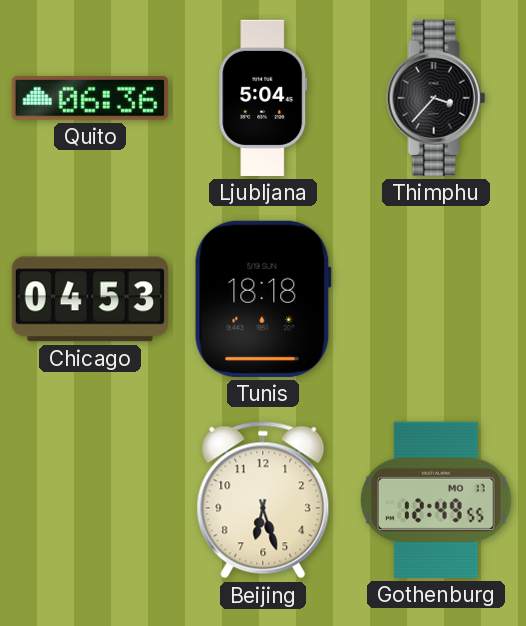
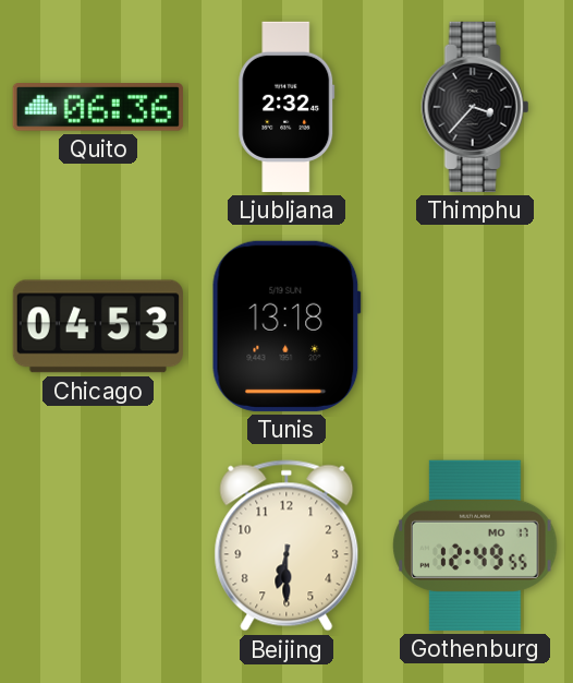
Ljubljana: 5:04 -> 2:32
Tunis: 18:18 -> 13:18
Beijing: 6:27 -> 6:30
